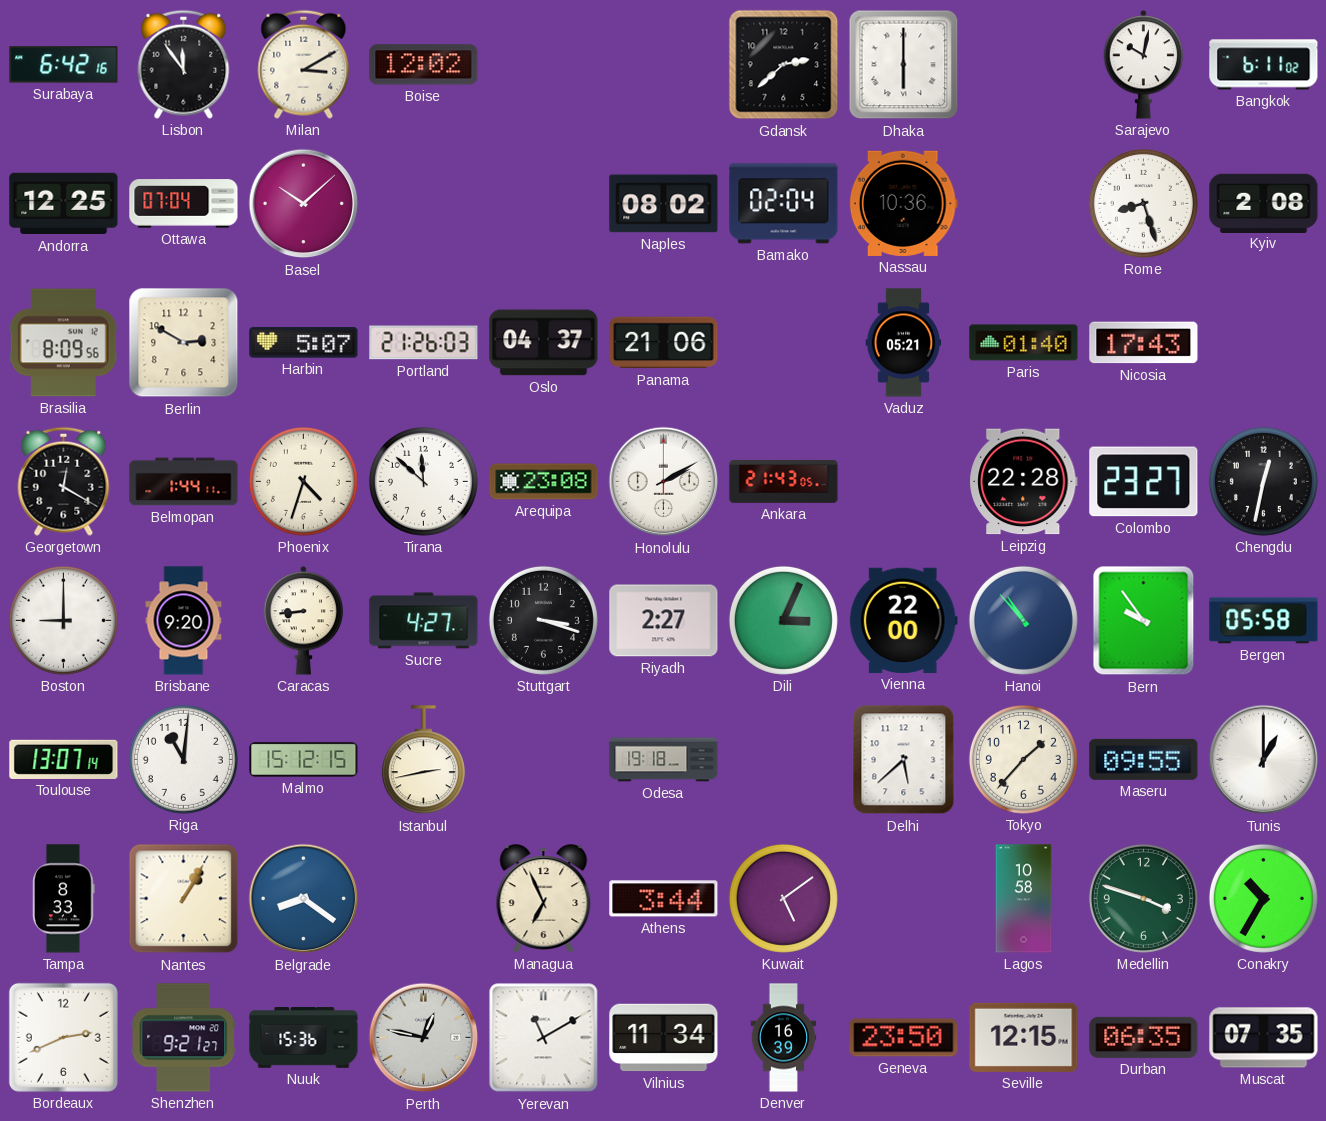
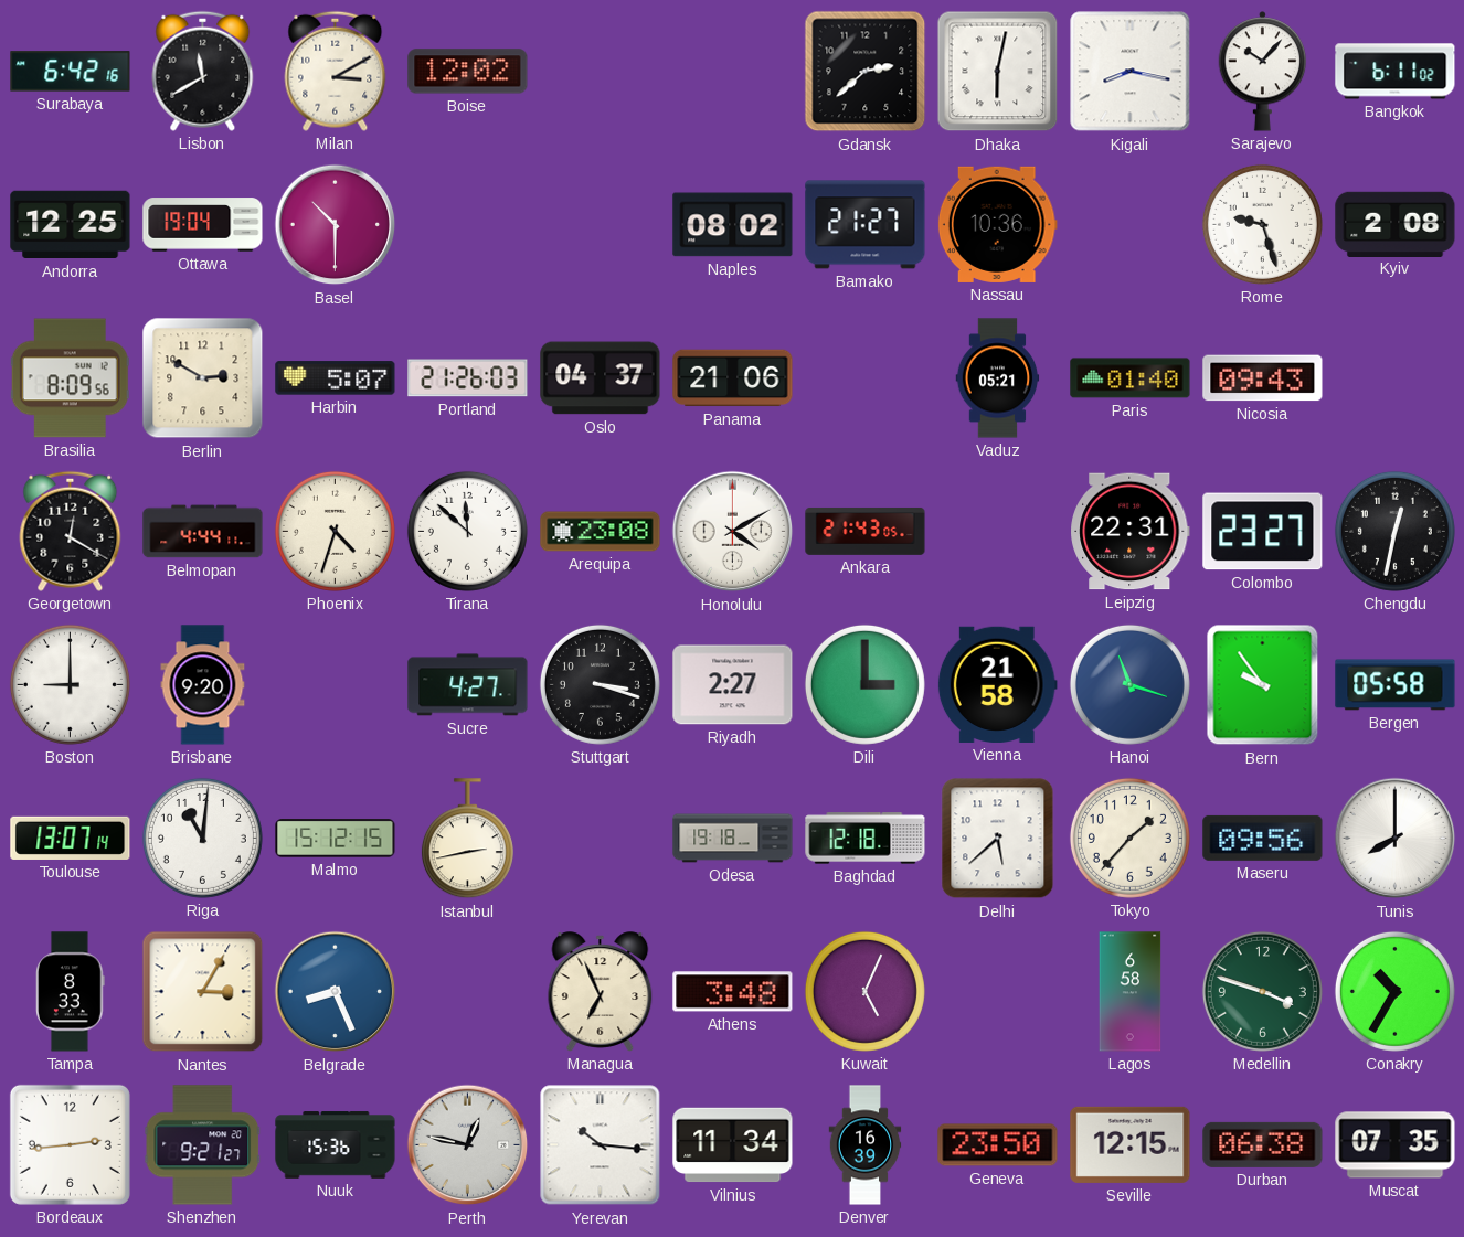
Lisbon: 11:54 -> 11:40
Dhaka: 6:00 -> 6:02
Kigali: none -> 8:17
Sarajevo: 10:02 -> 10:07
Ottawa: 07:04 -> 19:04
Basel: 10:08 -> 10:30
Bamako: 02:04 -> 21:27
Rome: 8:27 -> 9:27
Nicosia: 17:43 -> 09:43
Belmopan: 1:44 -> 4:44
Honolulu: 2:10 -> 4:10
Leipzig: 22:28 -> 22:31
Caracas: 8:44 -> none
Dili: 3:04 -> 3:00
Vienna: 22:00 -> 21:58
Hanoi: 10:53 -> 11:18
Baghdad: none -> 12:18
Maseru: 09:55 -> 09:56
Tunis: 1:00 -> 8:00
Nantes: 1:05 -> 3:05
Belgrade: 8:21 -> 8:26
Athens: 3:44 -> 3:48
Kuwait: 5:09 -> 5:04
Lagos: 10:58 -> 6:58
Bordeaux: 2:41 -> 2:44
Yerevan: 11:10 -> 10:16
Durban: 06:35 -> 06:38
